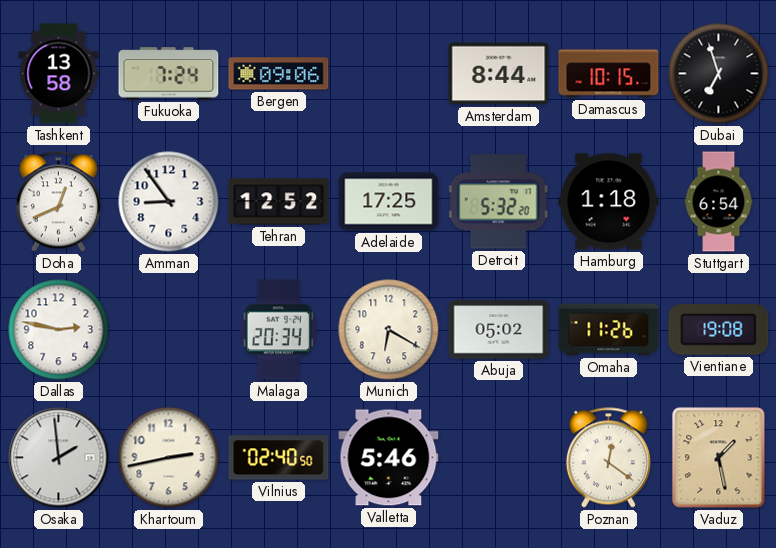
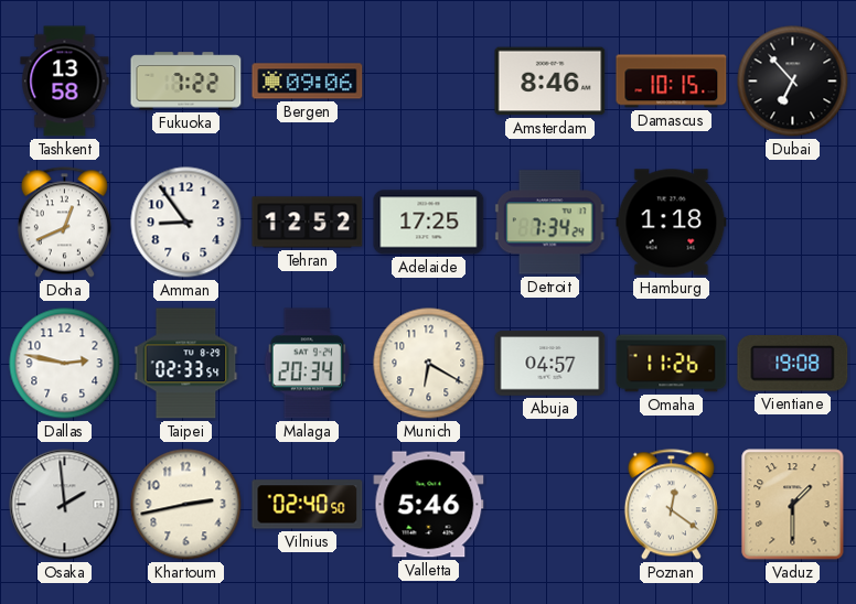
Fukuoka: 7:24 -> 7:22
Amsterdam: 8:44 -> 8:46
Dubai: 6:57 -> 6:53
Detroit: 5:32 -> 7:34
Stuttgart: 6:54 -> none
Taipei: none -> 02:33
Abuja: 05:02 -> 04:57
Vaduz: 1:28 -> 1:30
